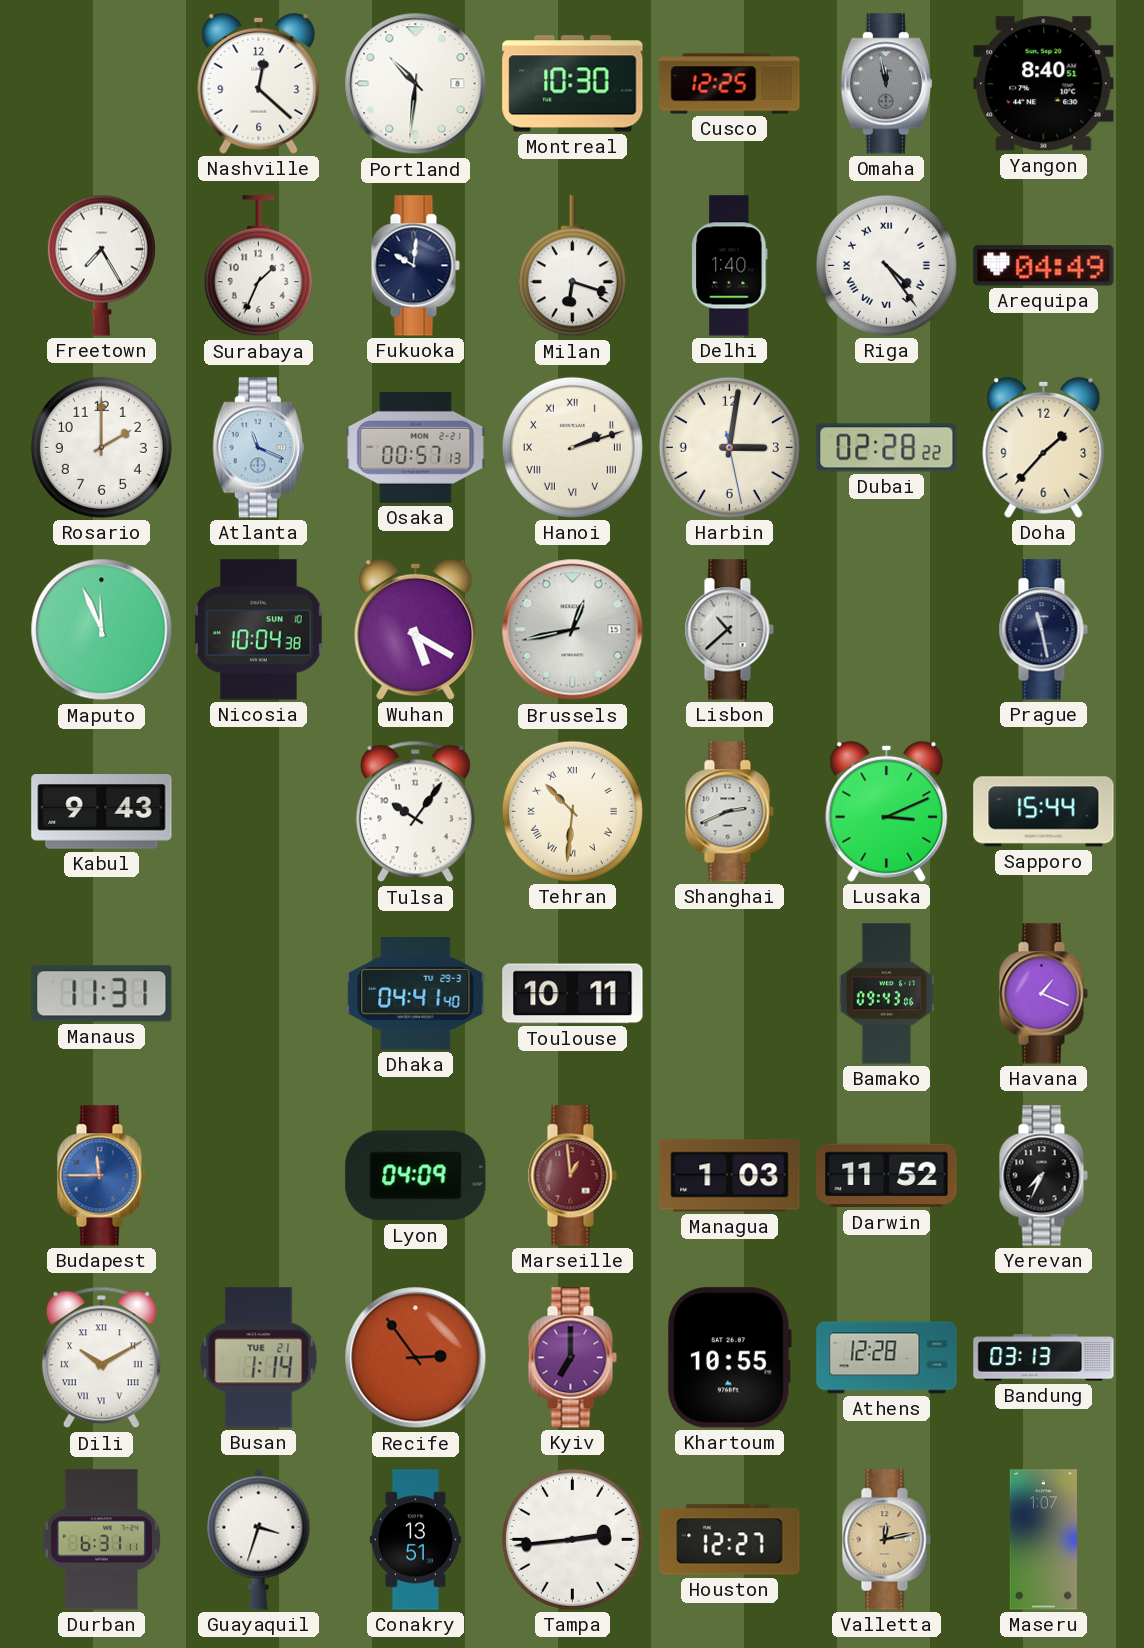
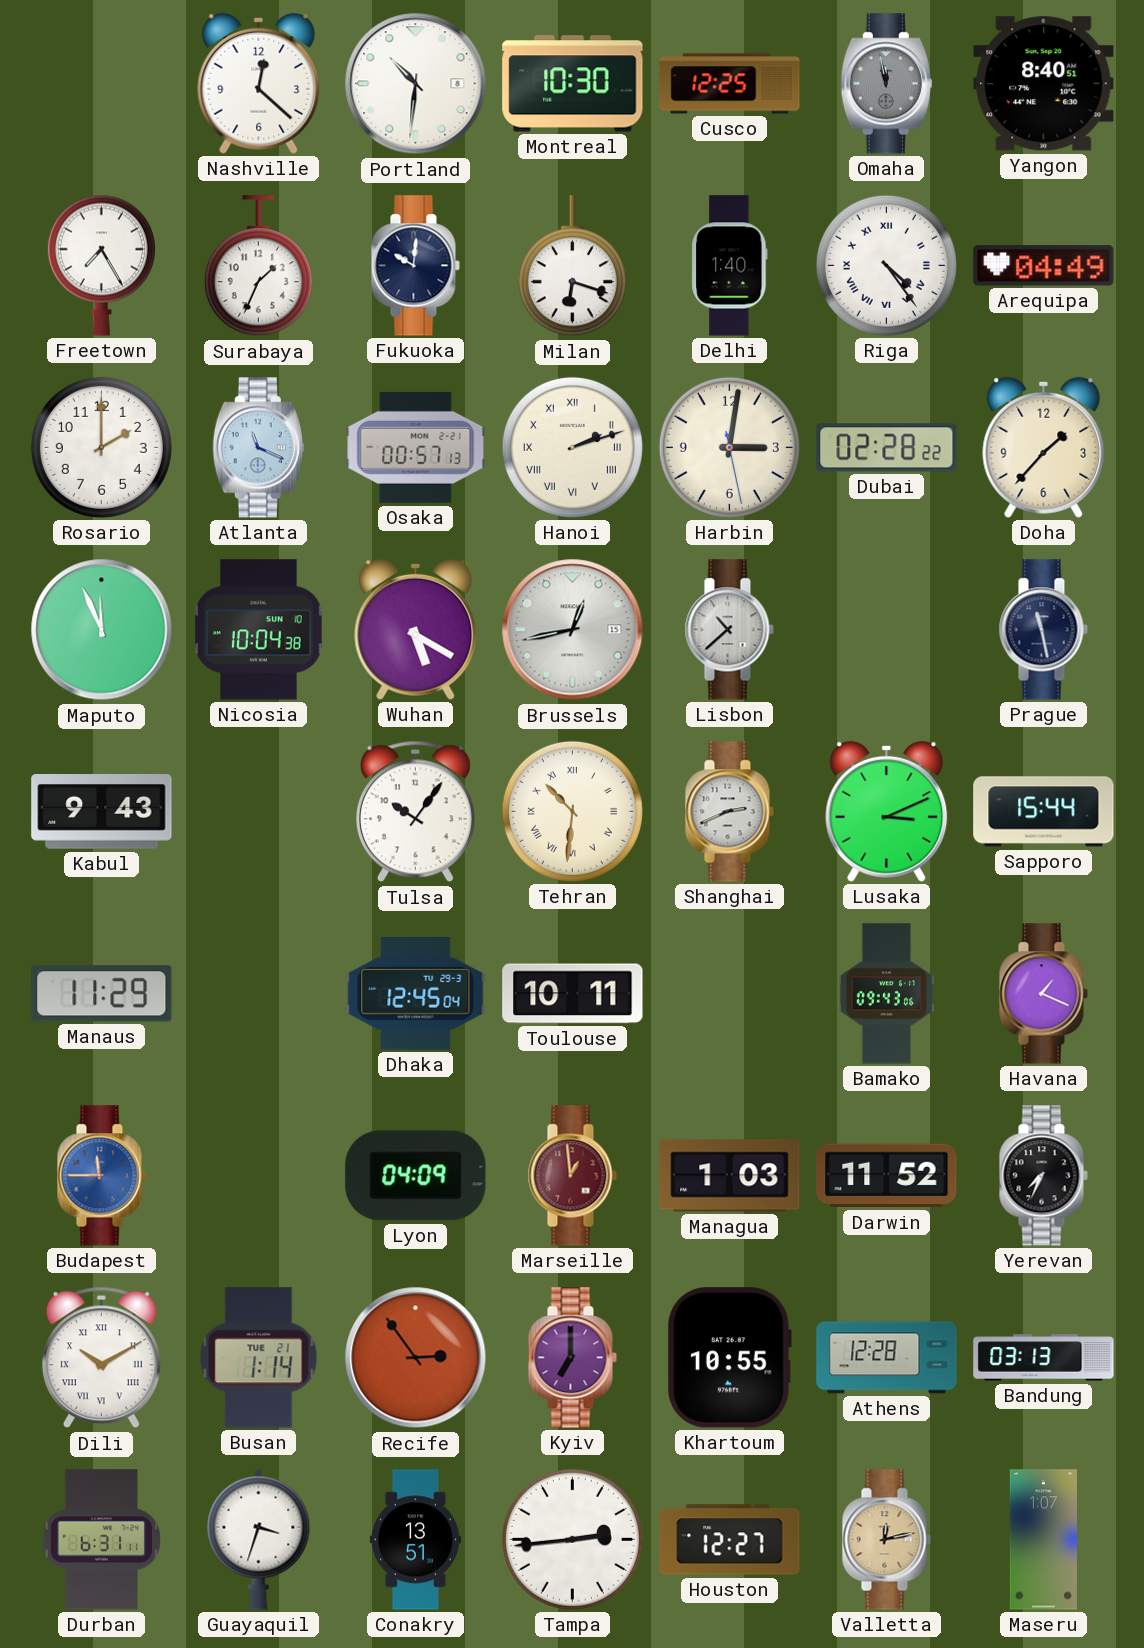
Manaus: 11:31 -> 11:29
Dhaka: 04:41 -> 12:45
